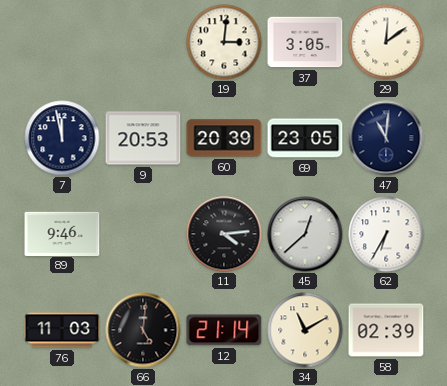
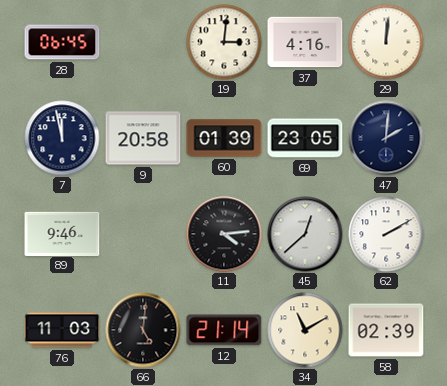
28: none -> 06:45
37: 3:05 -> 4:16
29: 12:09 -> 12:01
9: 20:53 -> 20:58
60: 20:39 -> 01:39
47: 11:01 -> 2:01
62: 6:35 -> 2:10
